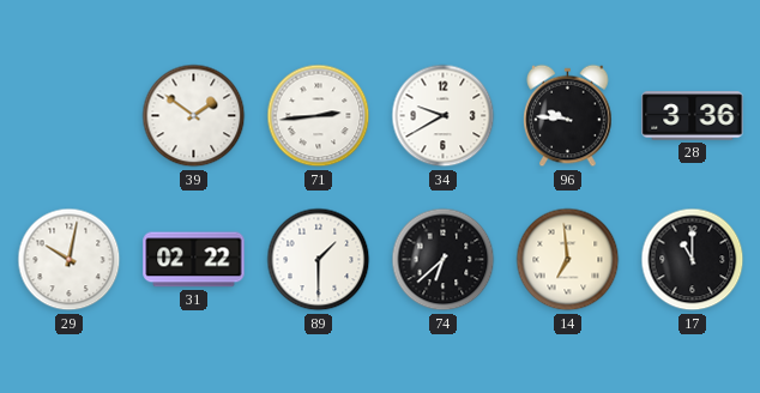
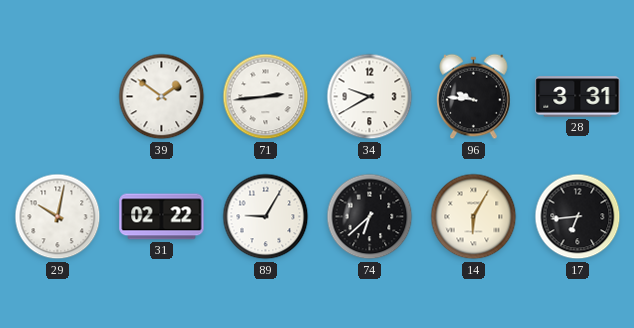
28: 3:36 -> 3:31
89: 1:30 -> 9:05
14: 6:59 -> 6:05
17: 11:00 -> 6:44
